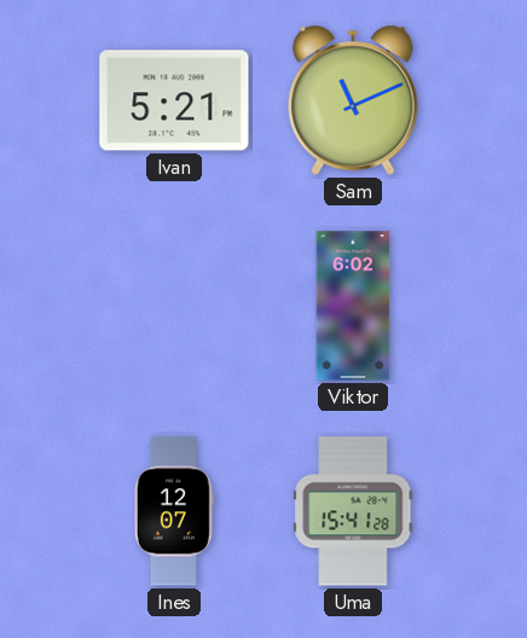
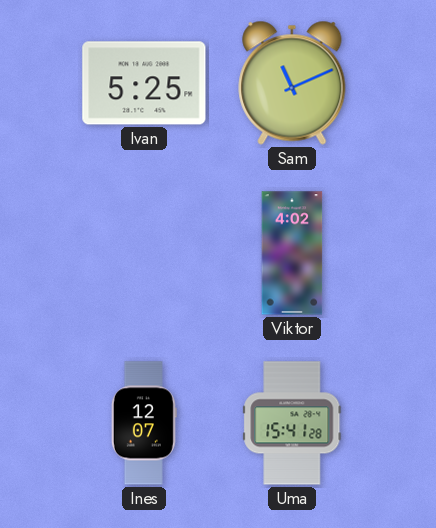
Ivan: 5:21 -> 5:25
Viktor: 6:02 -> 4:02
